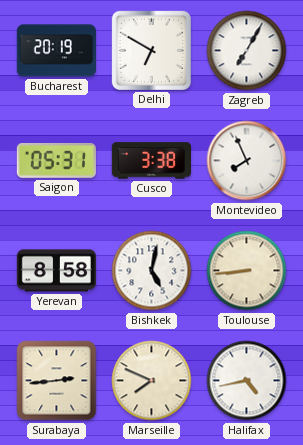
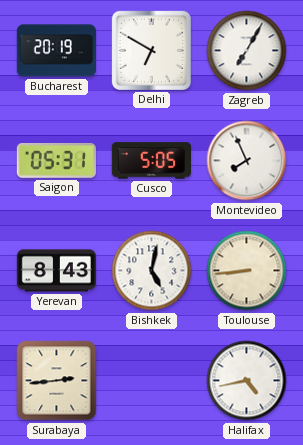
Cusco: 3:38 -> 5:05
Yerevan: 8:58 -> 8:43
Marseille: 7:49 -> none
